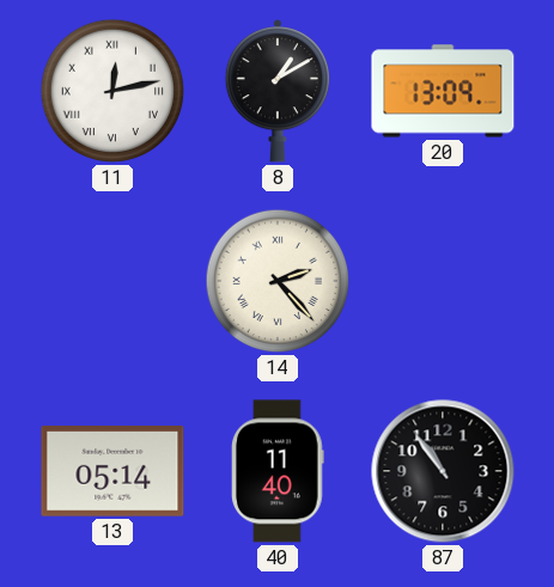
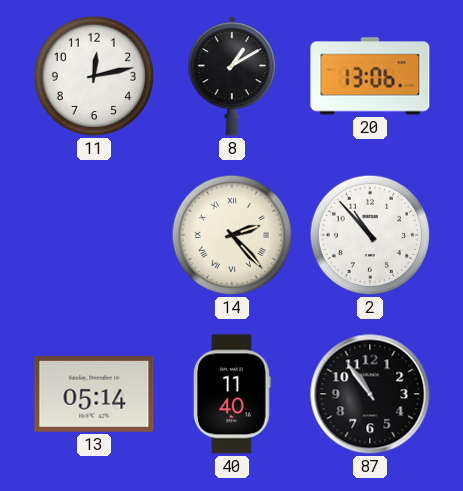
11 numerals: Roman -> Arabic
20: 13:09 -> 13:06
2: none -> 10:53
